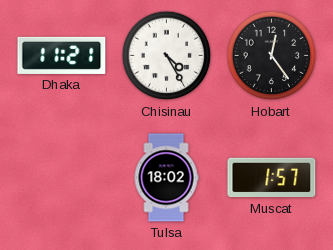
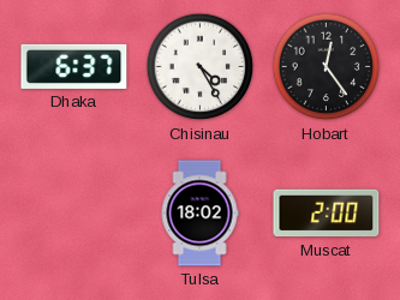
Dhaka: 11:21 -> 6:37
Muscat: 1:57 -> 2:00
